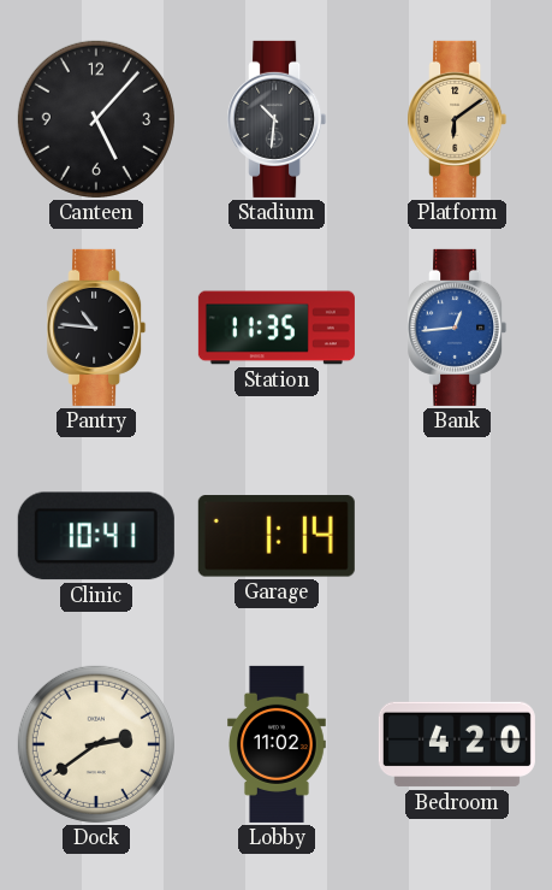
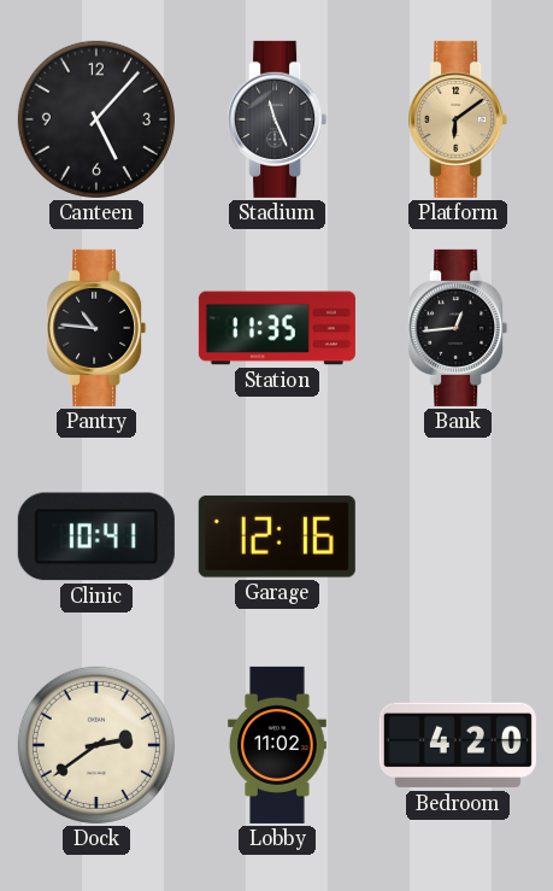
Stadium: 10:31 -> 11:26
Bank dial: blue -> black
Garage: 1:14 -> 12:16
